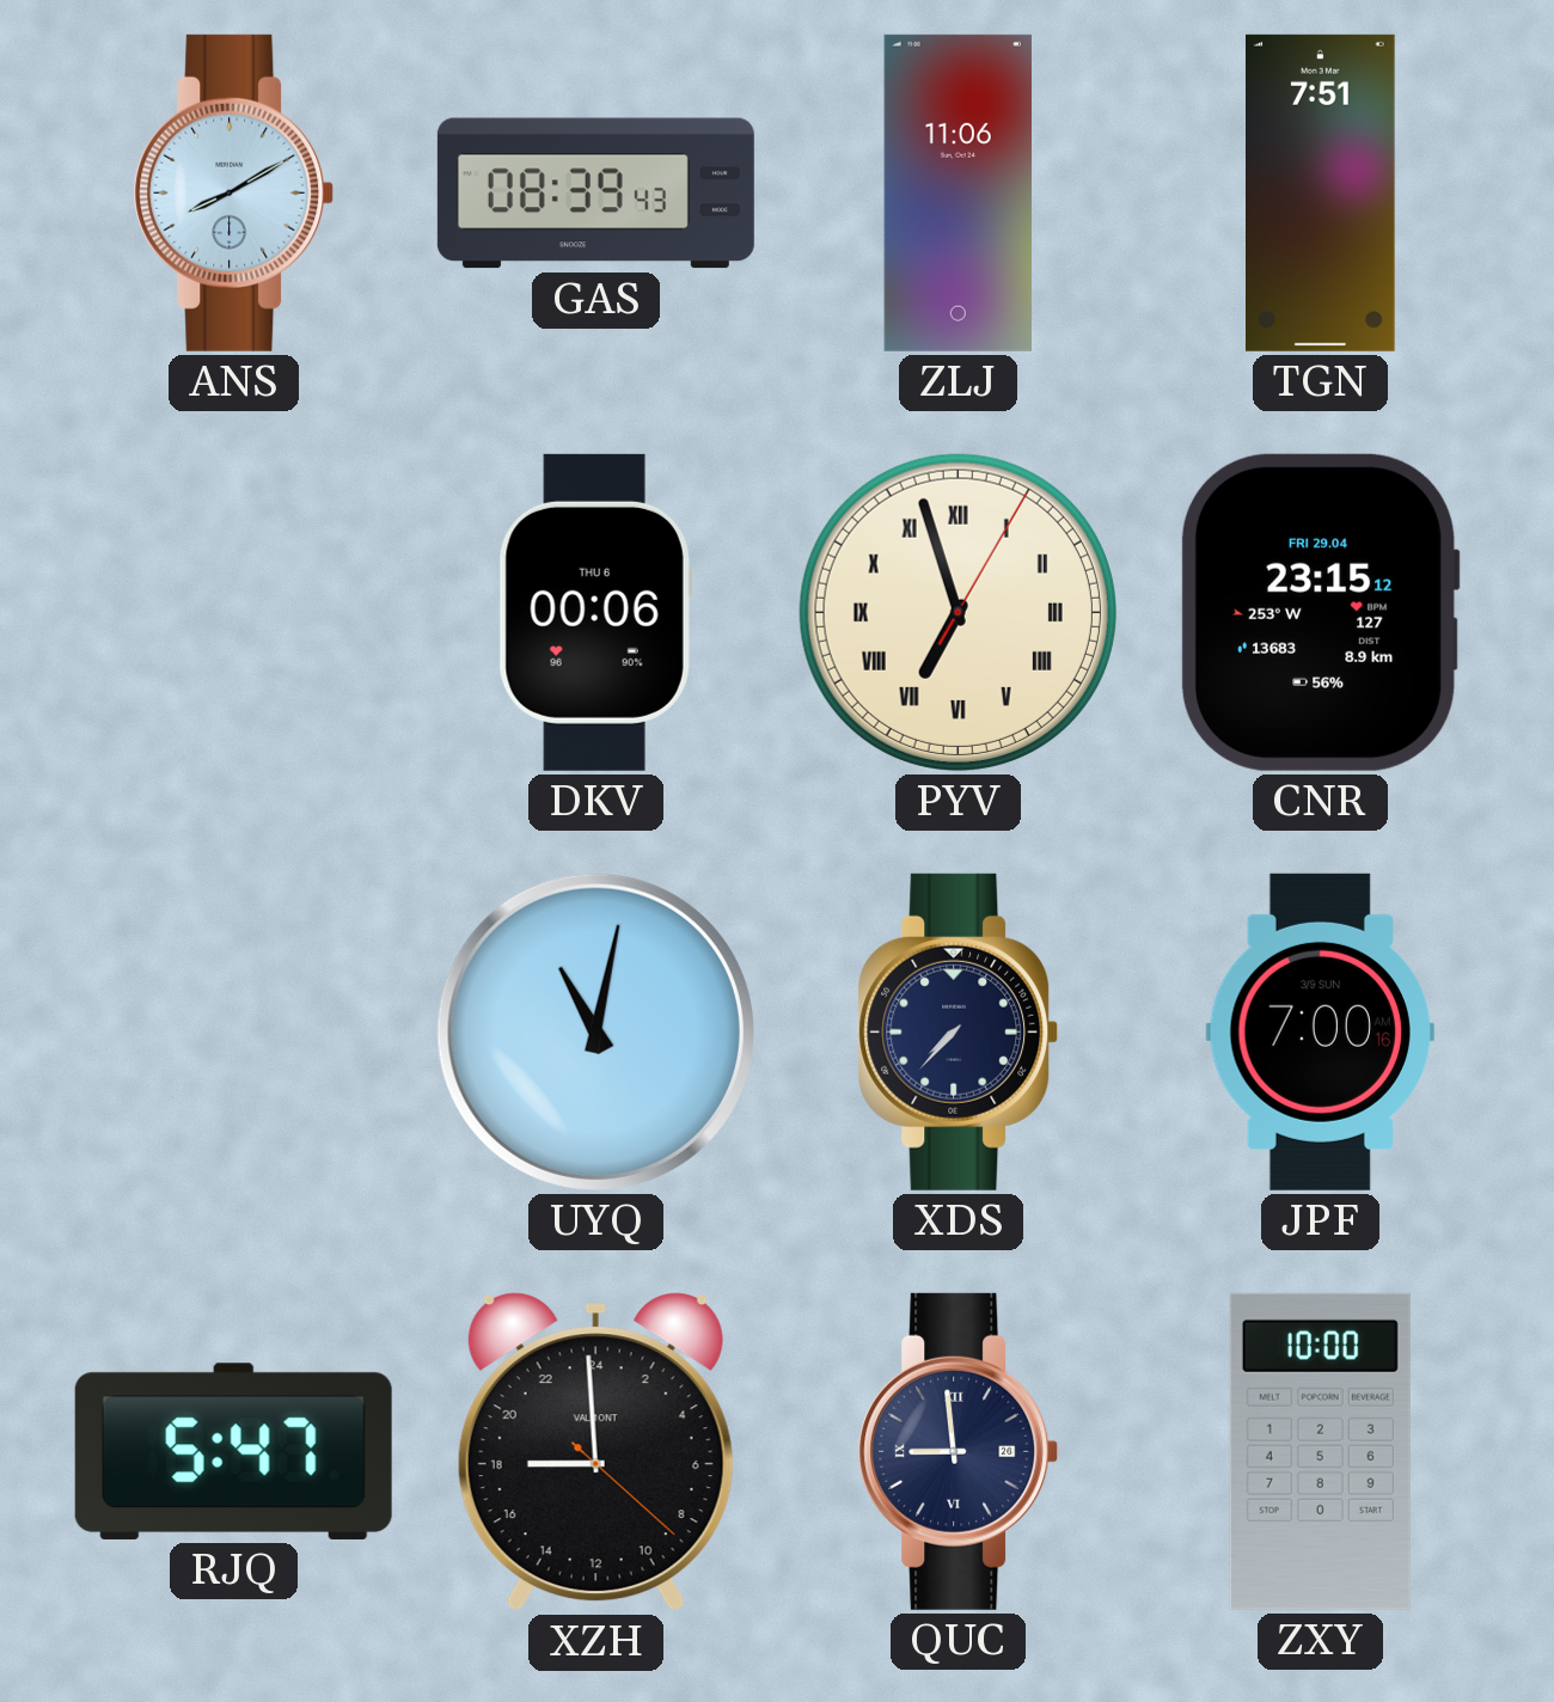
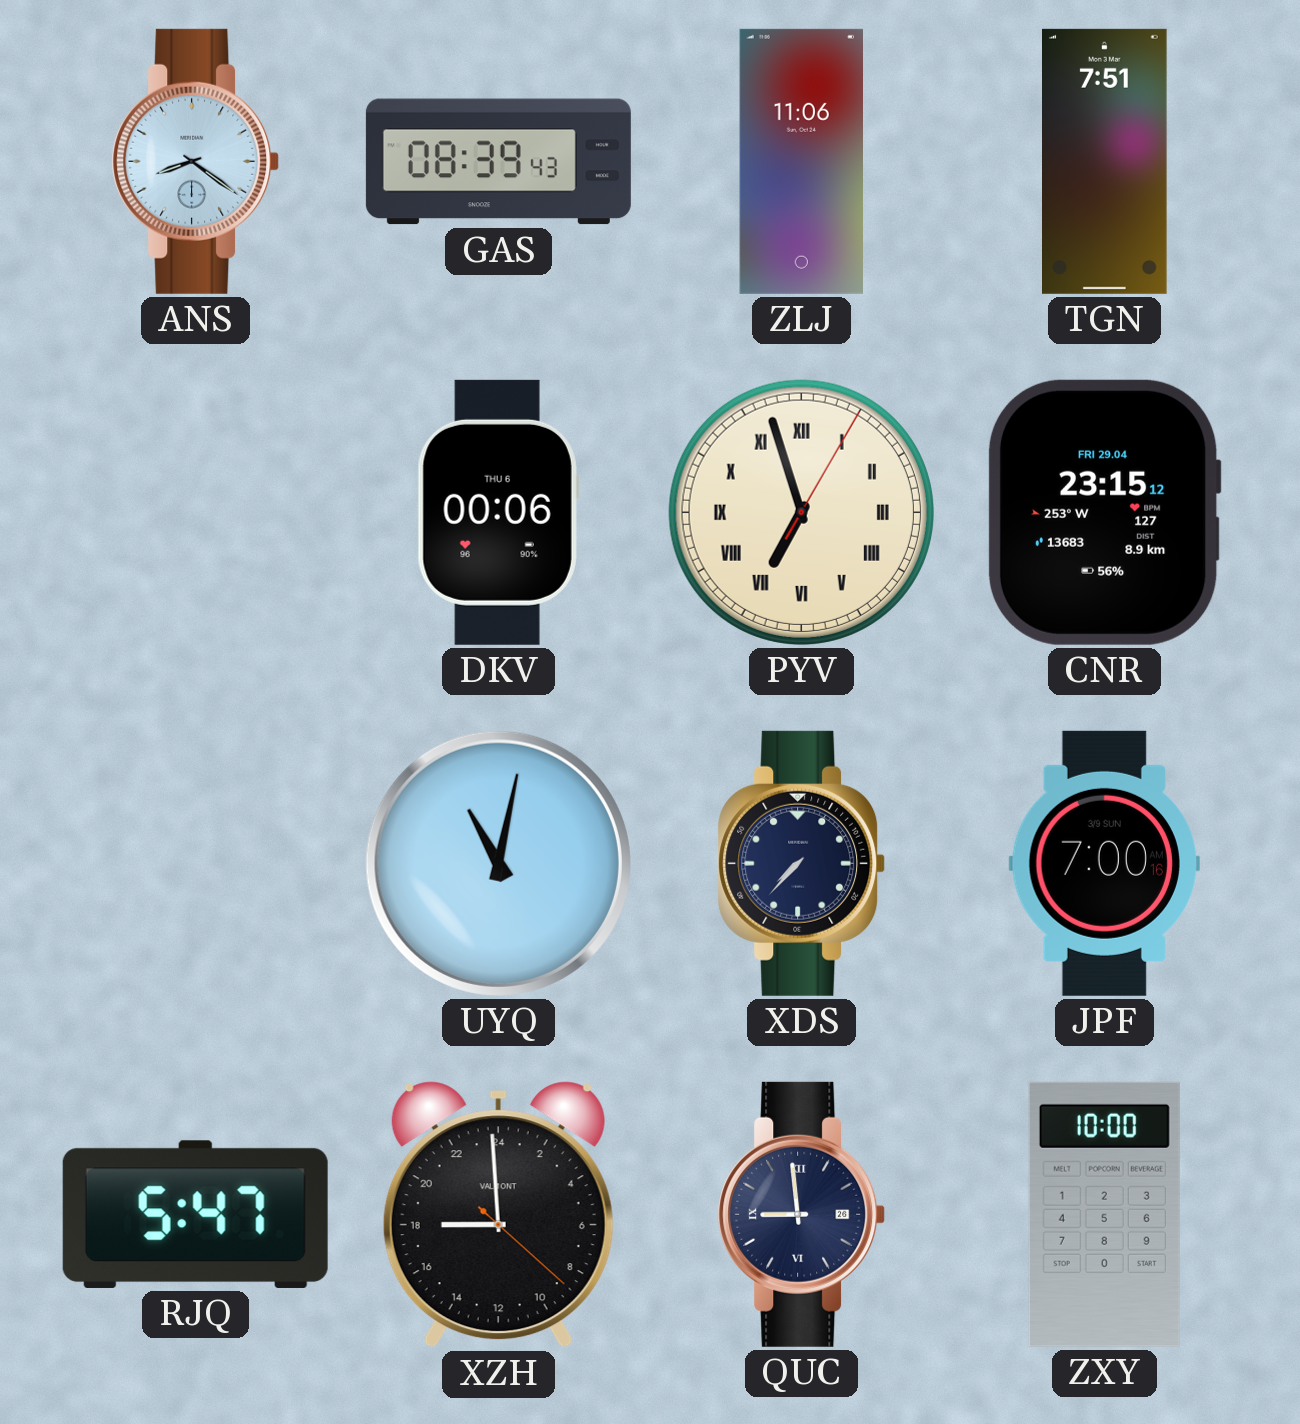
ANS: 8:10 -> 8:21
